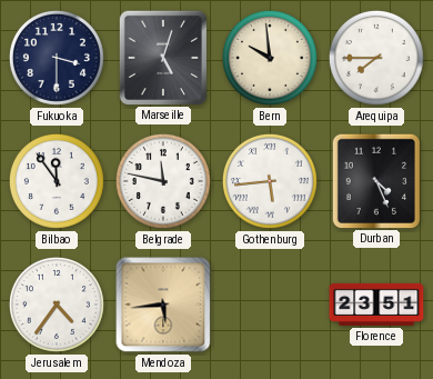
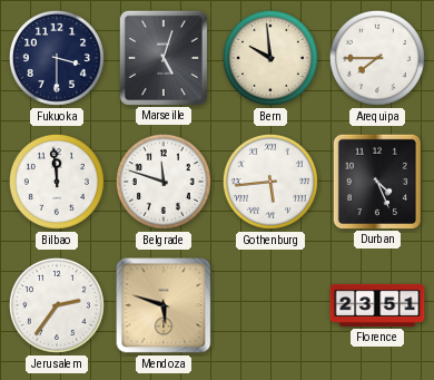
Bilbao: 11:54 -> 11:59
Belgrade: 11:47 -> 11:48
Jerusalem: 4:36 -> 2:36
Mendoza: 5:44 -> 5:48
